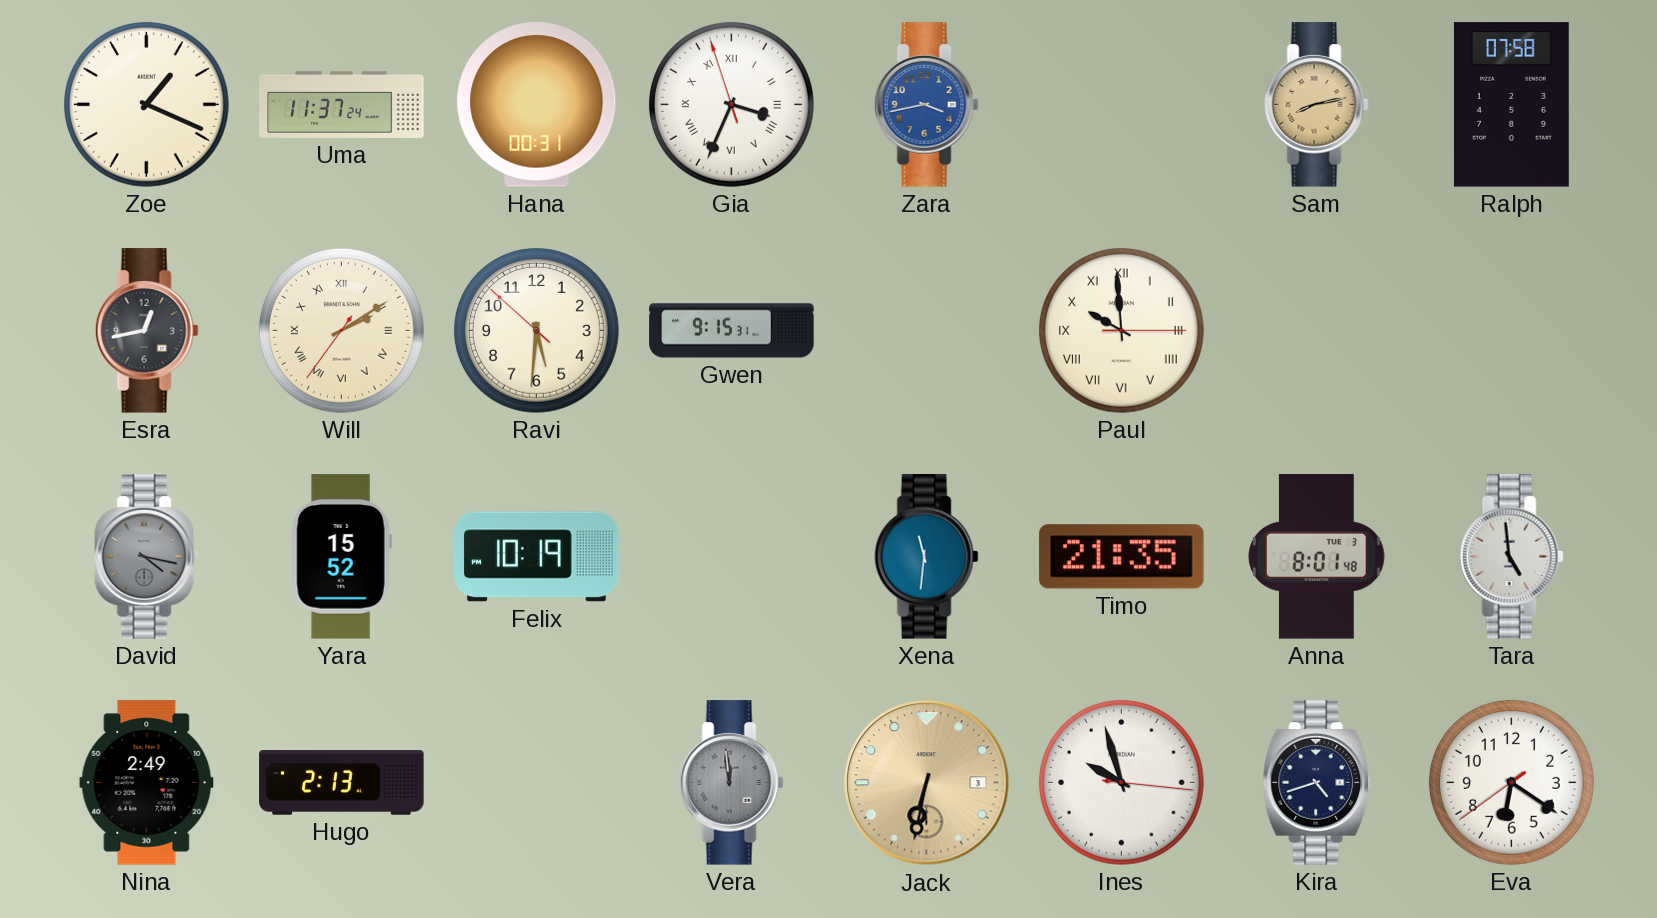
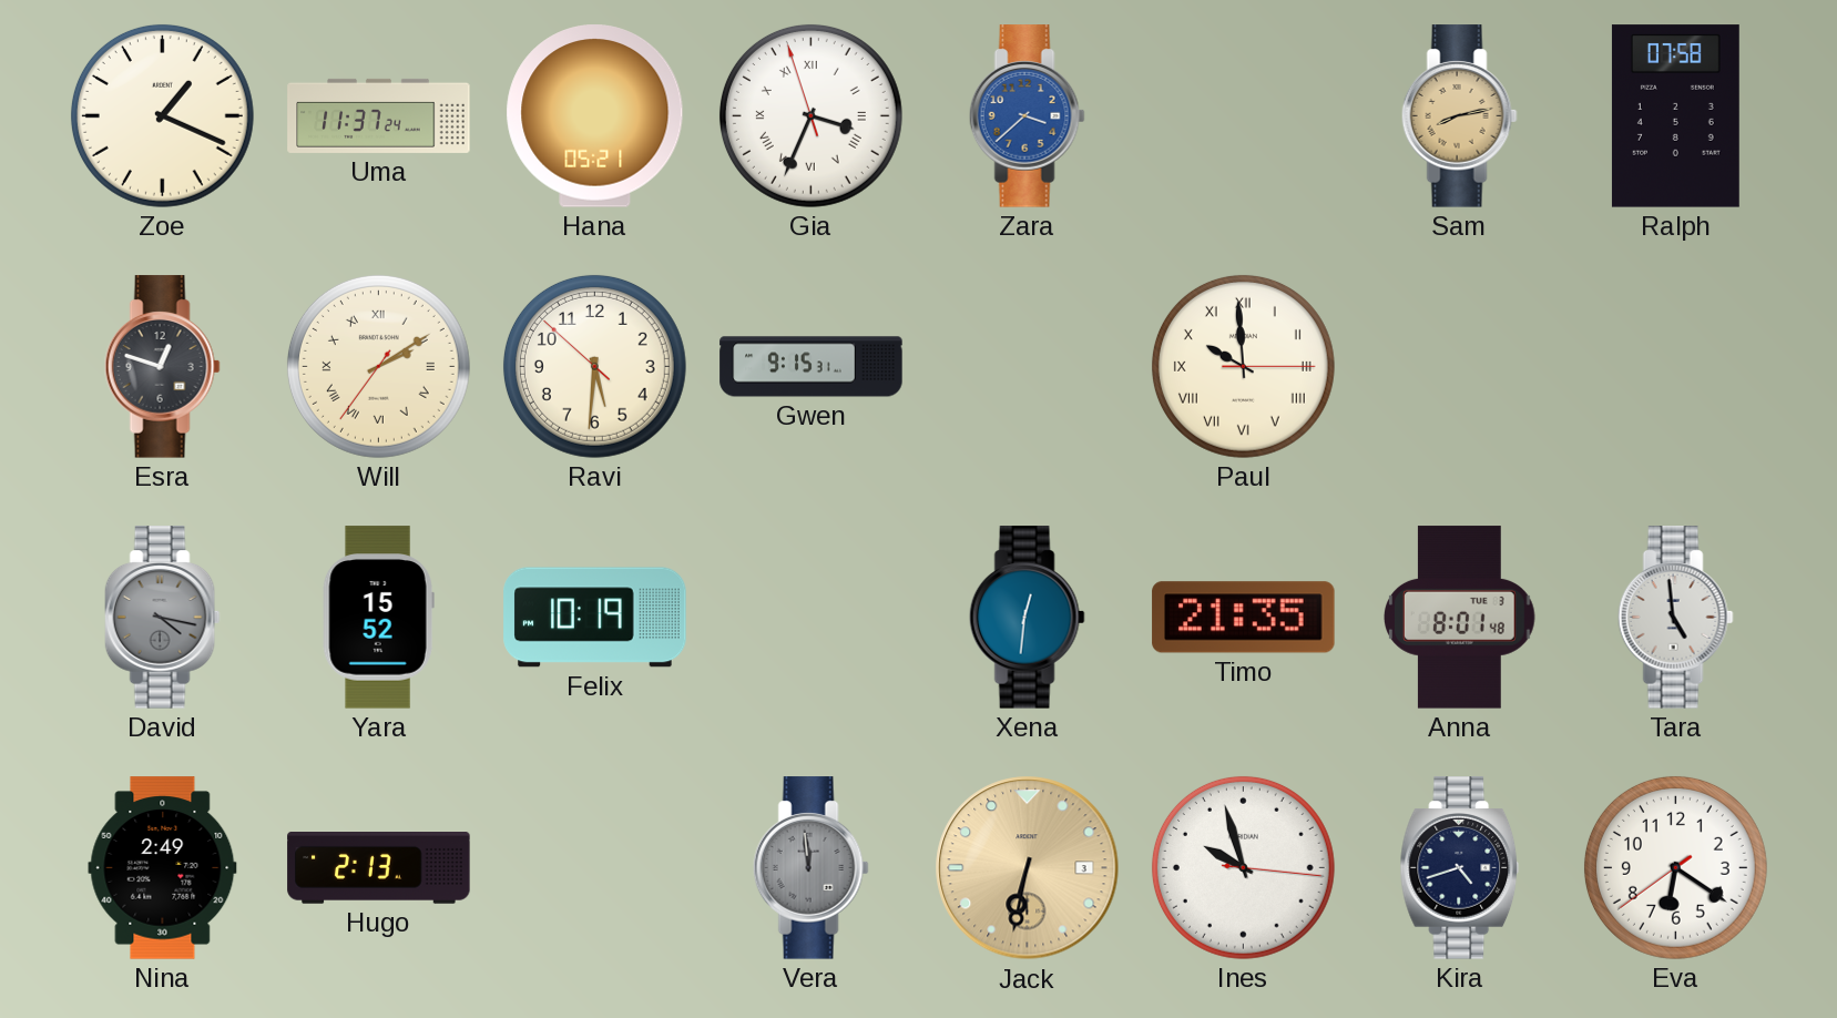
Hana: 00:31 -> 05:21
Zara: 3:43 -> 3:38
Esra: 12:43 -> 12:48
Xena: 11:31 -> 12:31
